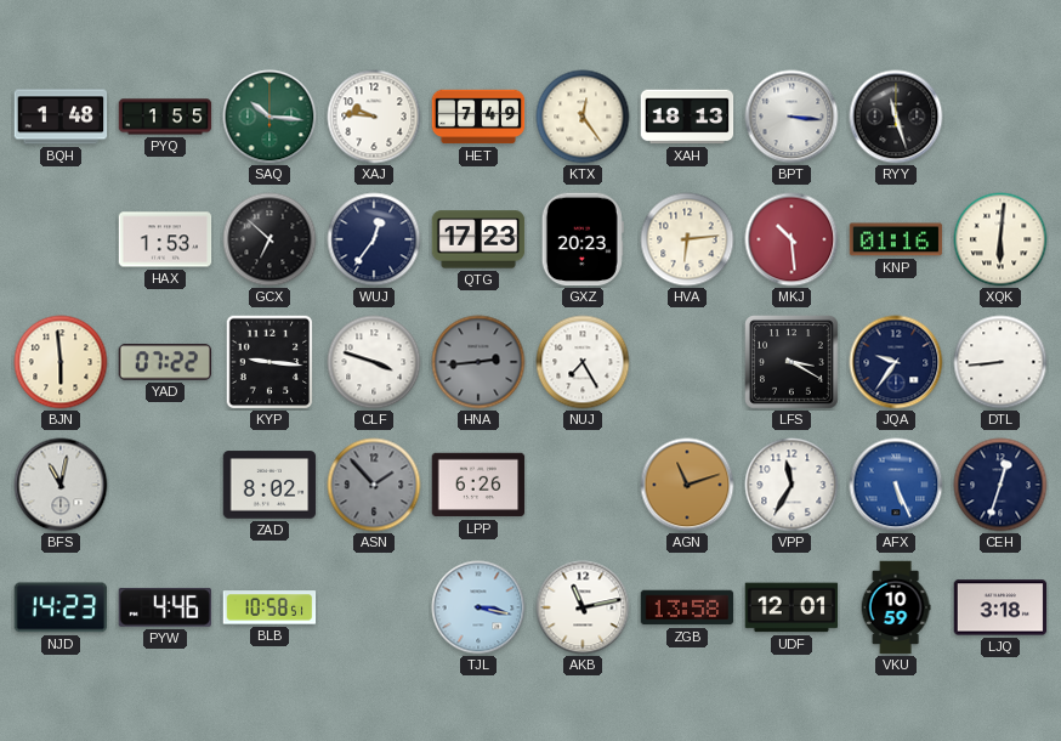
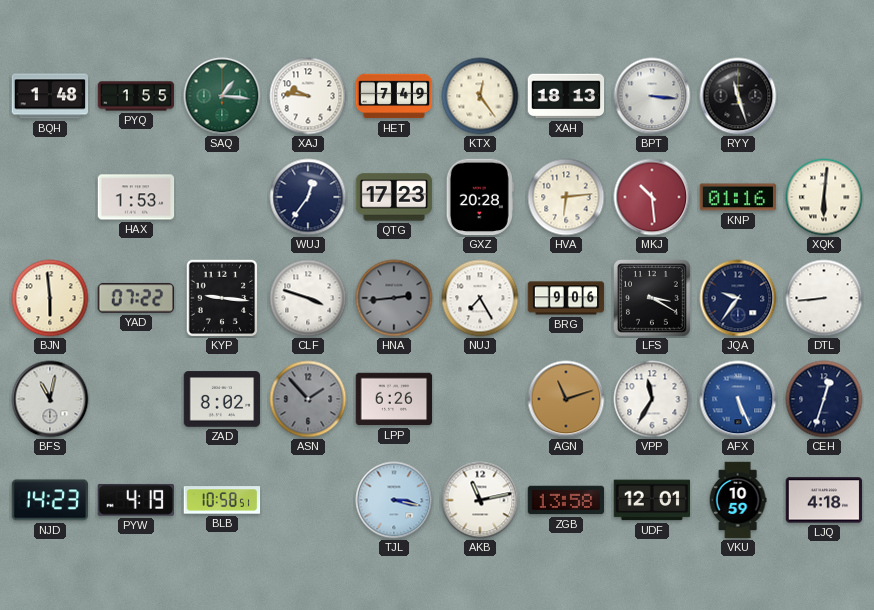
SAQ: 10:16 -> 1:16
GCX: 6:52 -> none
GXZ: 20:23 -> 20:28
BRG: none -> 9:06
PYW: 4:46 -> 4:19
LJQ: 3:18 -> 4:18
